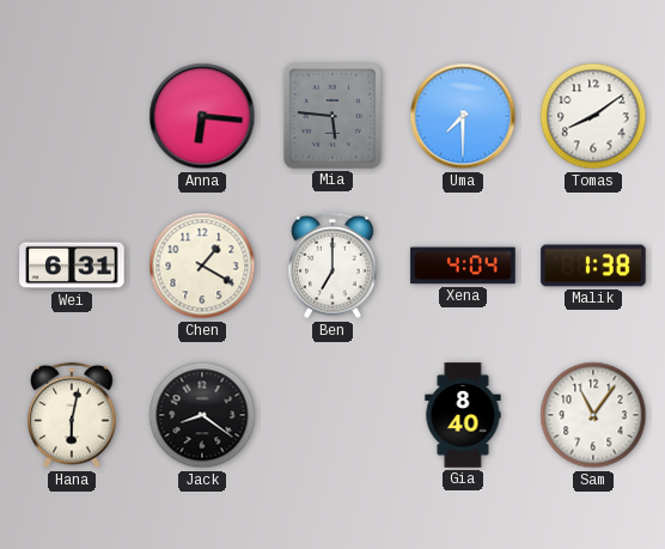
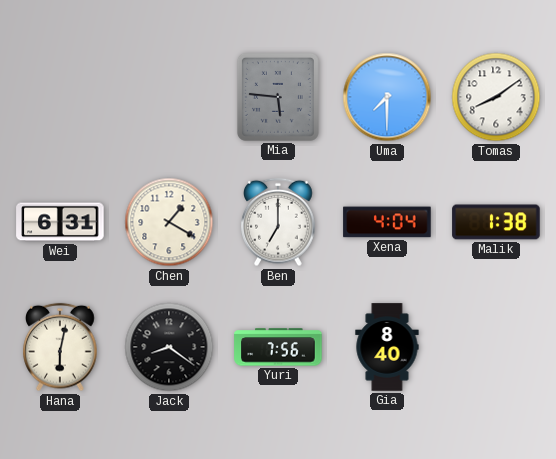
Anna: 6:16 -> none
Yuri: none -> 7:56
Sam: 11:06 -> none
